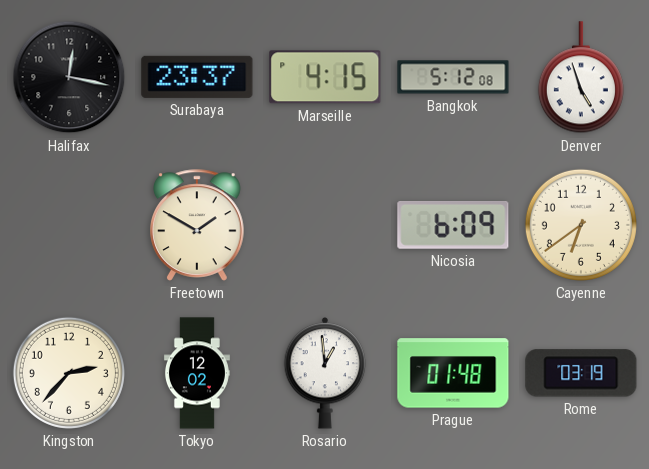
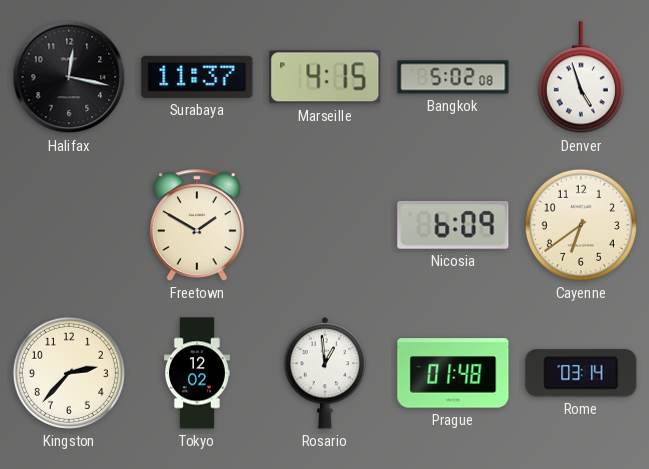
Surabaya: 23:37 -> 11:37
Bangkok: 5:12 -> 5:02
Rome: 03:19 -> 03:14
